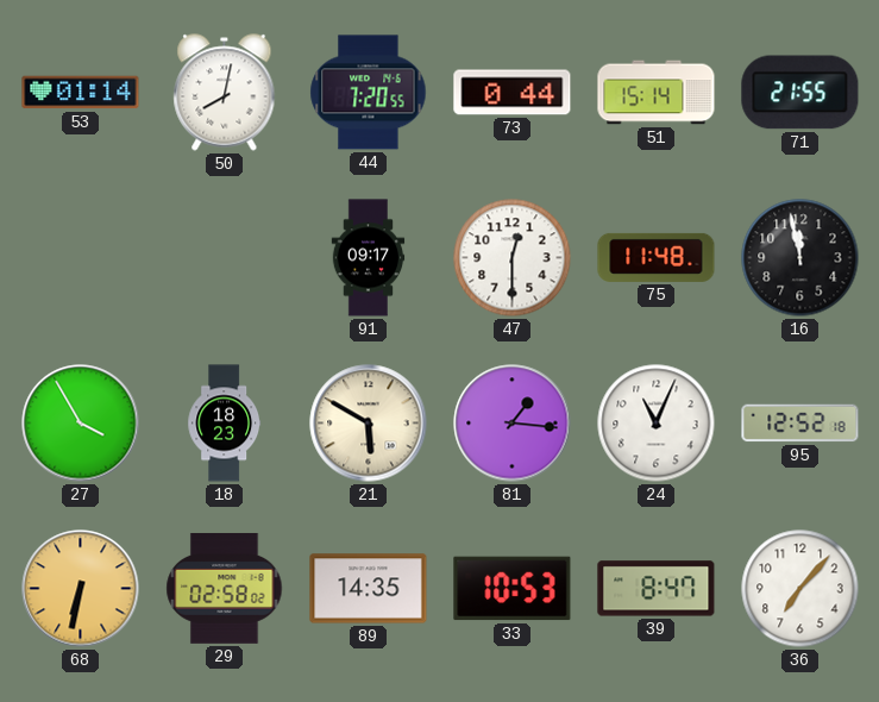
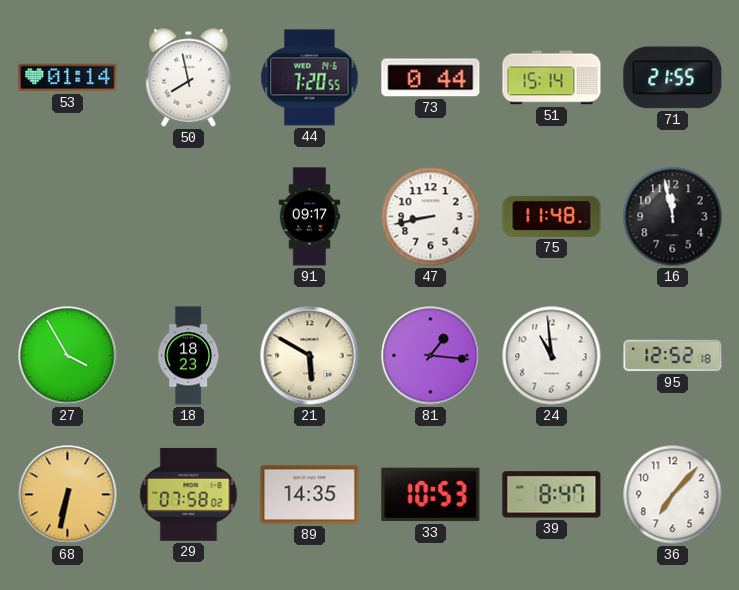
50: 8:02 -> 7:58
47: 12:30 -> 8:43
24: 11:04 -> 10:59
29: 02:58 -> 07:58
